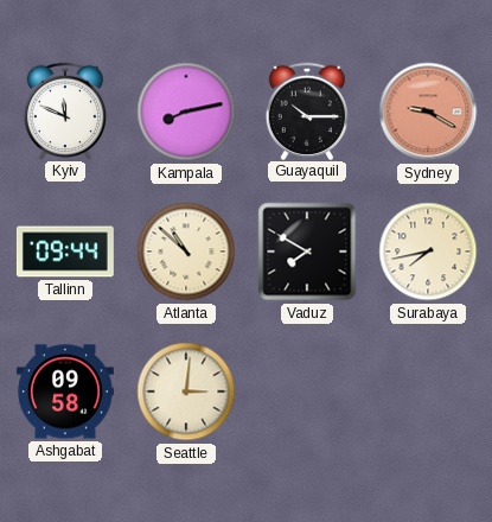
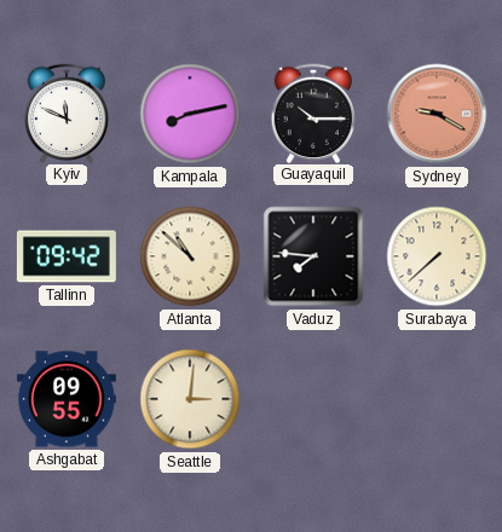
Tallinn: 09:44 -> 09:42
Vaduz: 7:50 -> 7:46
Surabaya: 7:43 -> 7:38
Ashgabat: 09:58 -> 09:55
